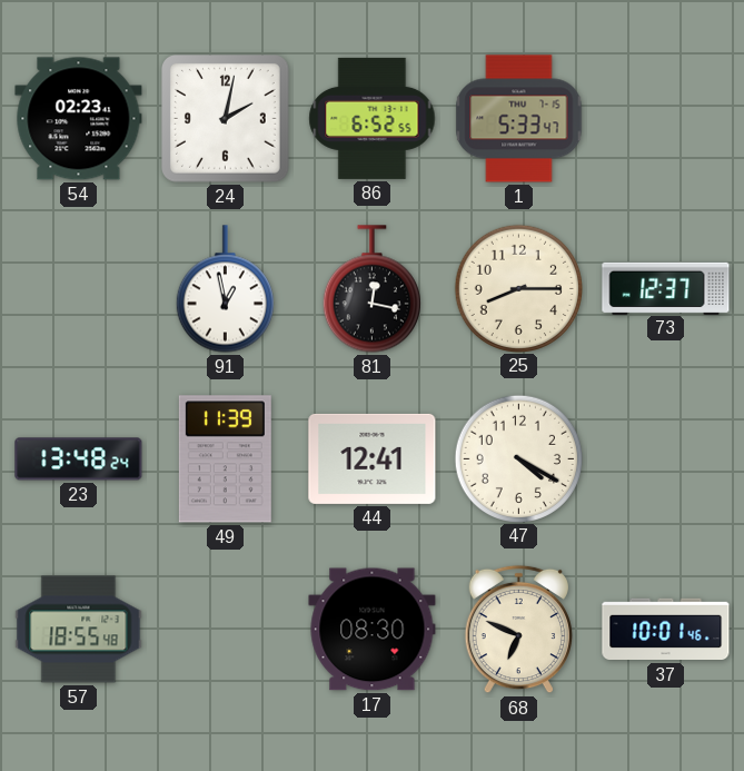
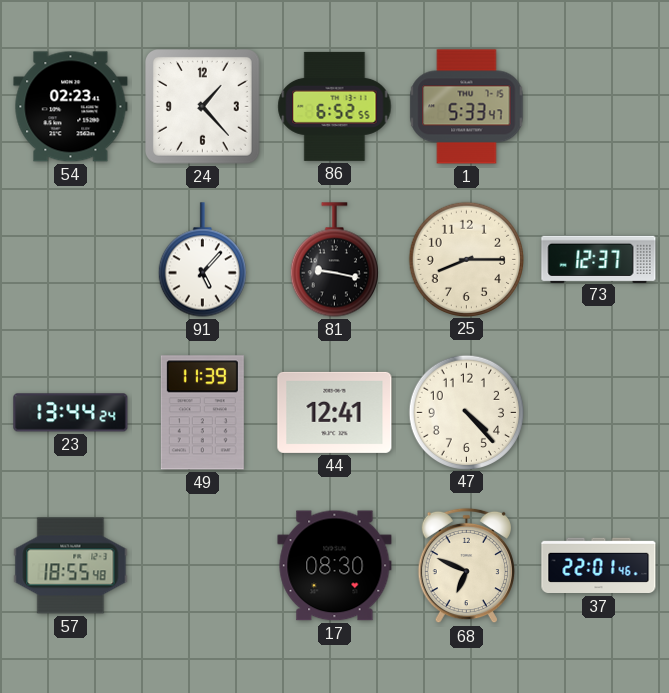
24: 2:02 -> 1:23
91: 12:58 -> 5:07
81: 12:17 -> 9:17
23: 13:48 -> 13:44
47: 4:20 -> 4:23
37: 10:01 -> 22:01
